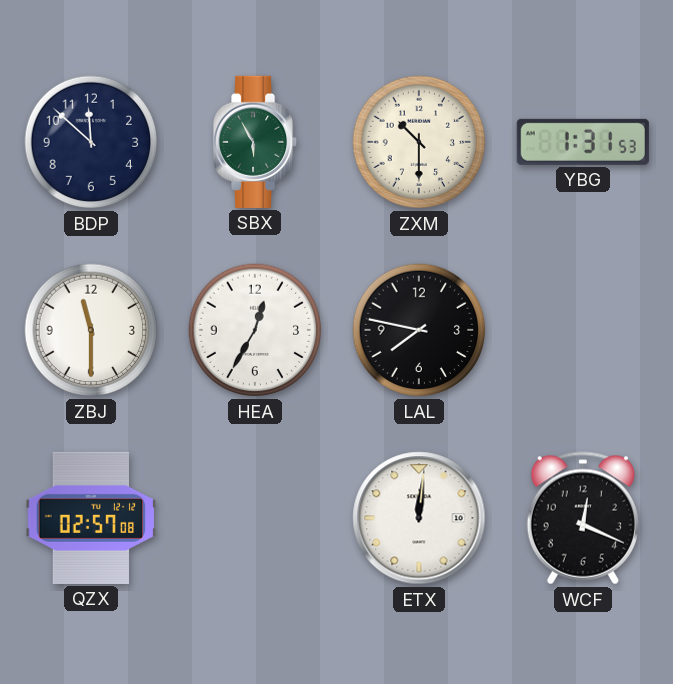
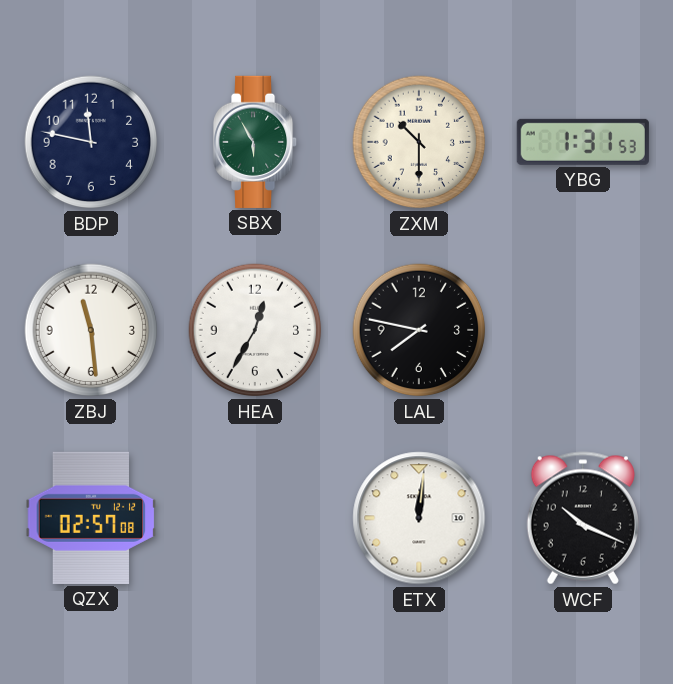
BDP: 11:52 -> 11:47
ZBJ: 11:30 -> 11:29
WCF: 12:19 -> 10:19
